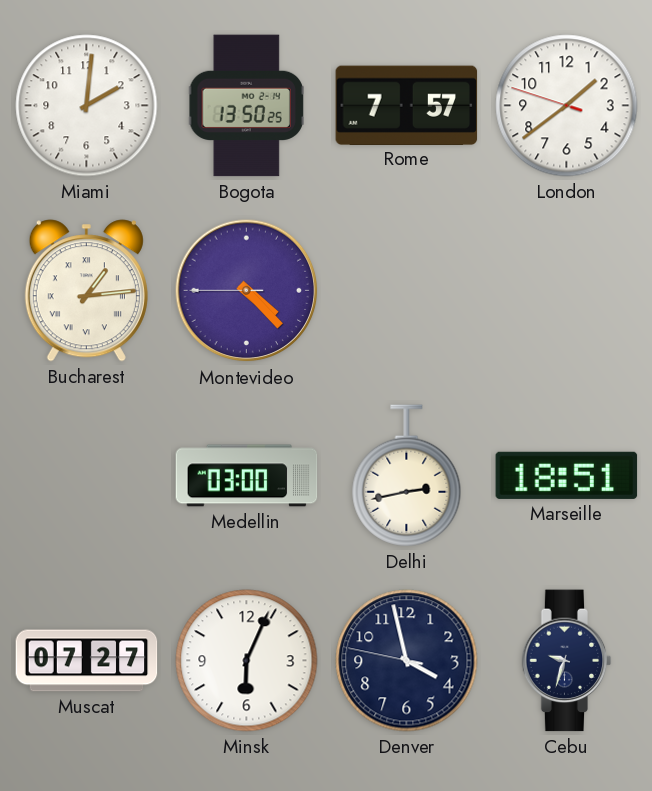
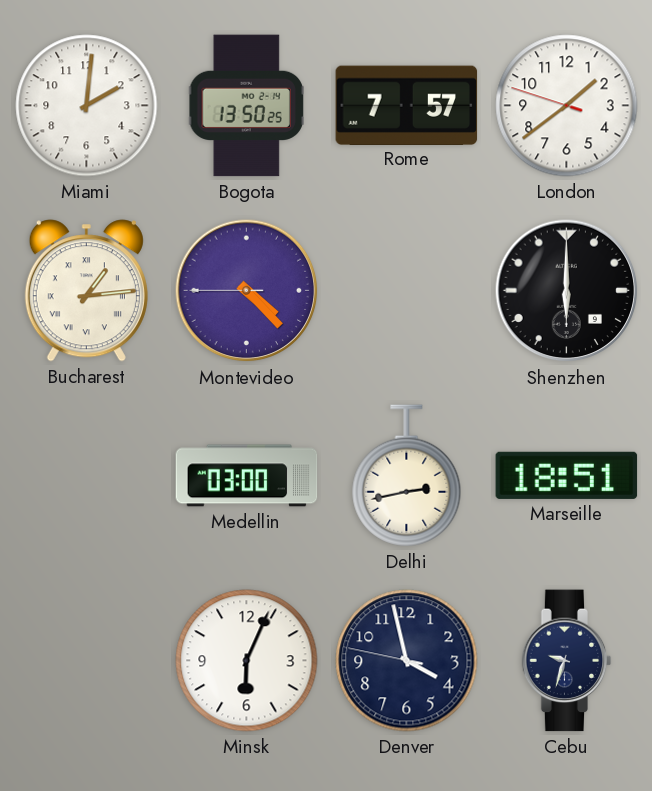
Shenzhen: none -> 6:00
Muscat: 07:27 -> none
